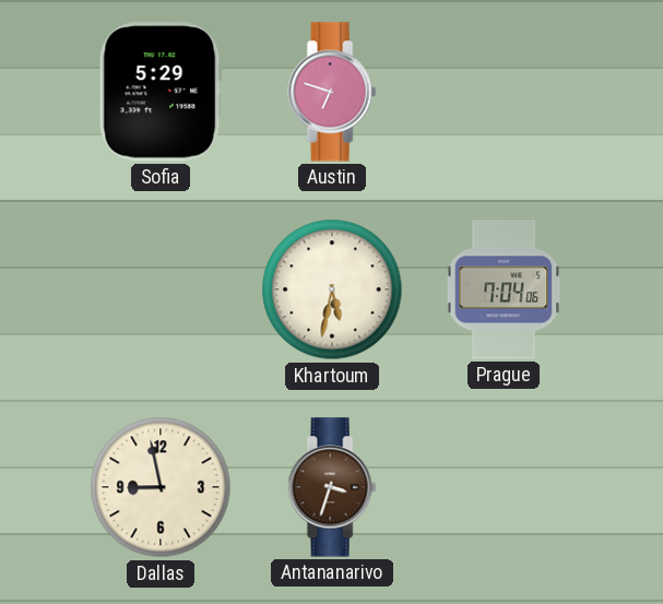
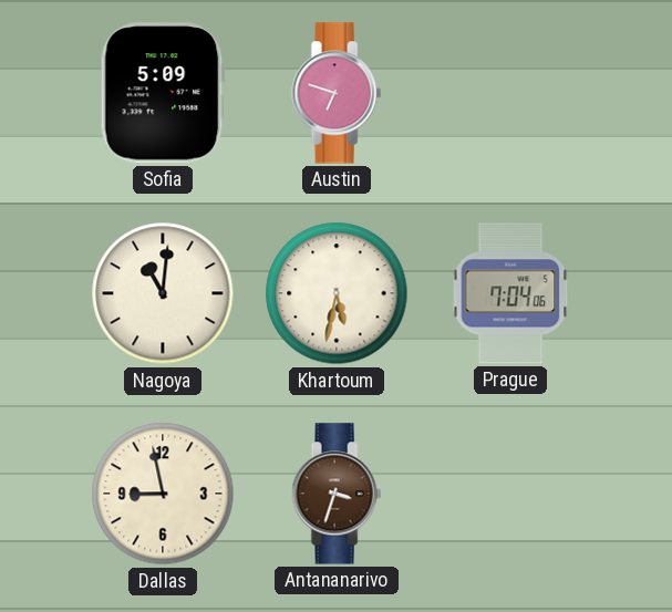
Sofia: 5:29 -> 5:09
Nagoya: none -> 11:01
